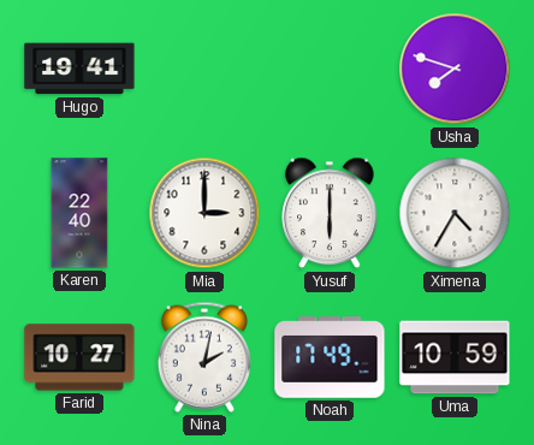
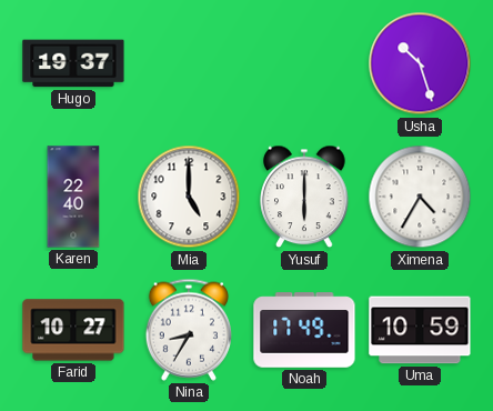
Hugo: 19:41 -> 19:37
Usha: 7:48 -> 10:27
Mia: 3:00 -> 5:00
Nina: 2:02 -> 8:35
